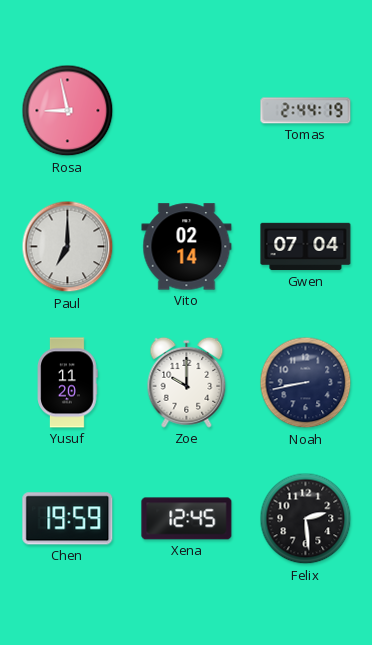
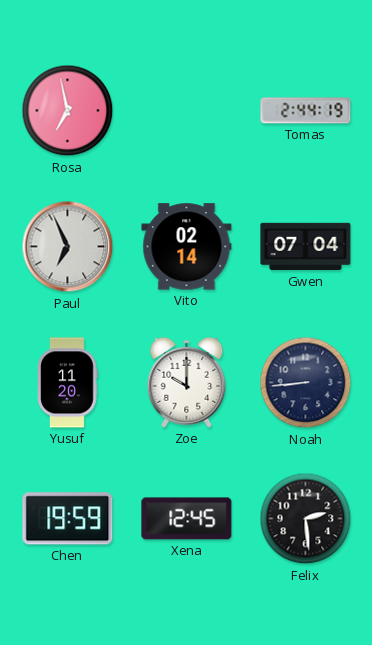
Rosa: 8:58 -> 6:58
Paul: 7:00 -> 6:56
Noah: 8:43 -> 8:44
